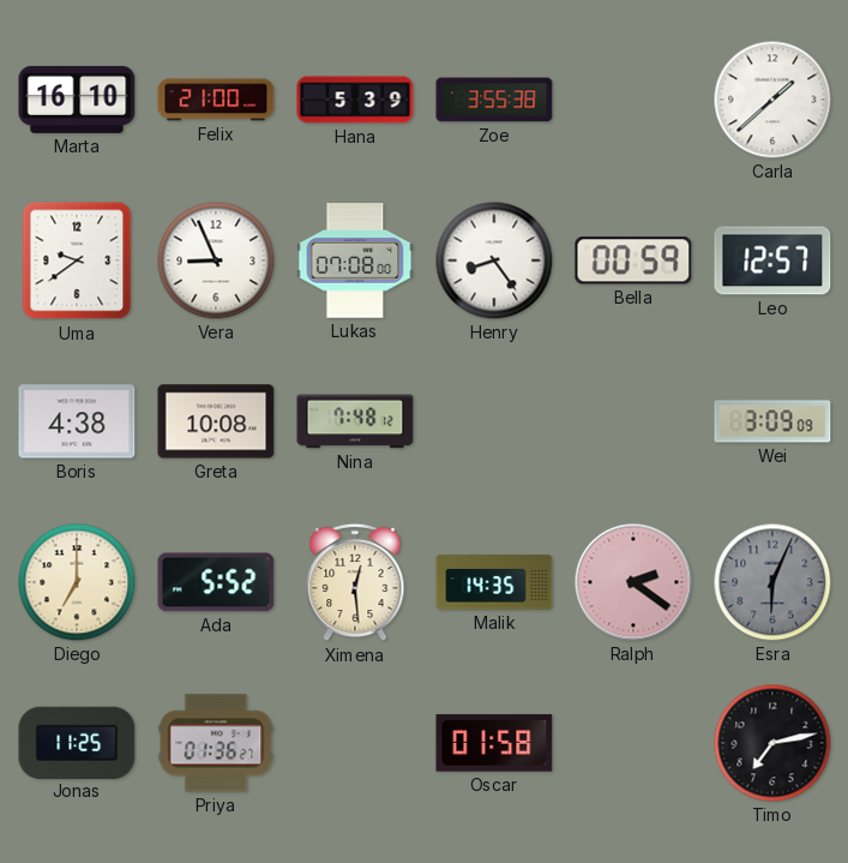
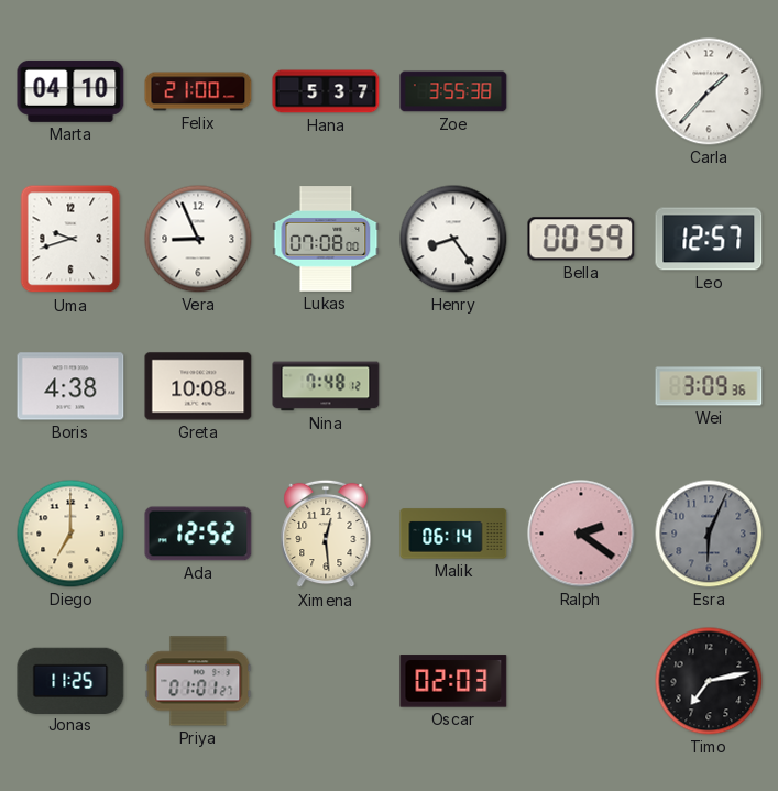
Marta: 16:10 -> 04:10
Hana: 5:39 -> 5:37
Carla: 1:38 -> 1:37
Uma: 9:39 -> 9:42
Wei: 3:09:09 -> 3:09:36
Ada: 5:52 -> 12:52
Malik: 14:35 -> 06:14
Priya: 01:36 -> 01:01
Oscar: 01:58 -> 02:03
